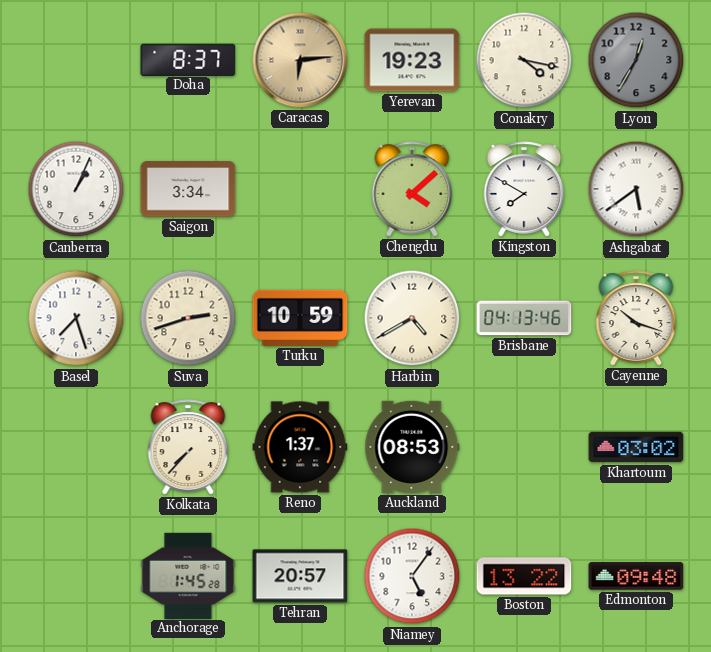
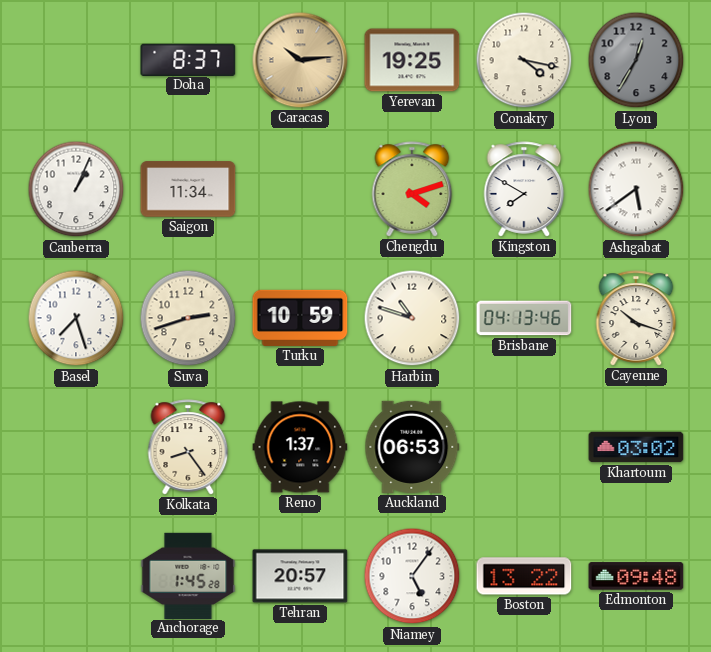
Caracas: 6:14 -> 10:14
Yerevan: 19:23 -> 19:25
Saigon: 3:34 -> 11:34
Chengdu: 4:08 -> 4:12
Harbin: 4:40 -> 10:48
Kolkata: 7:37 -> 8:24
Auckland: 08:53 -> 06:53
